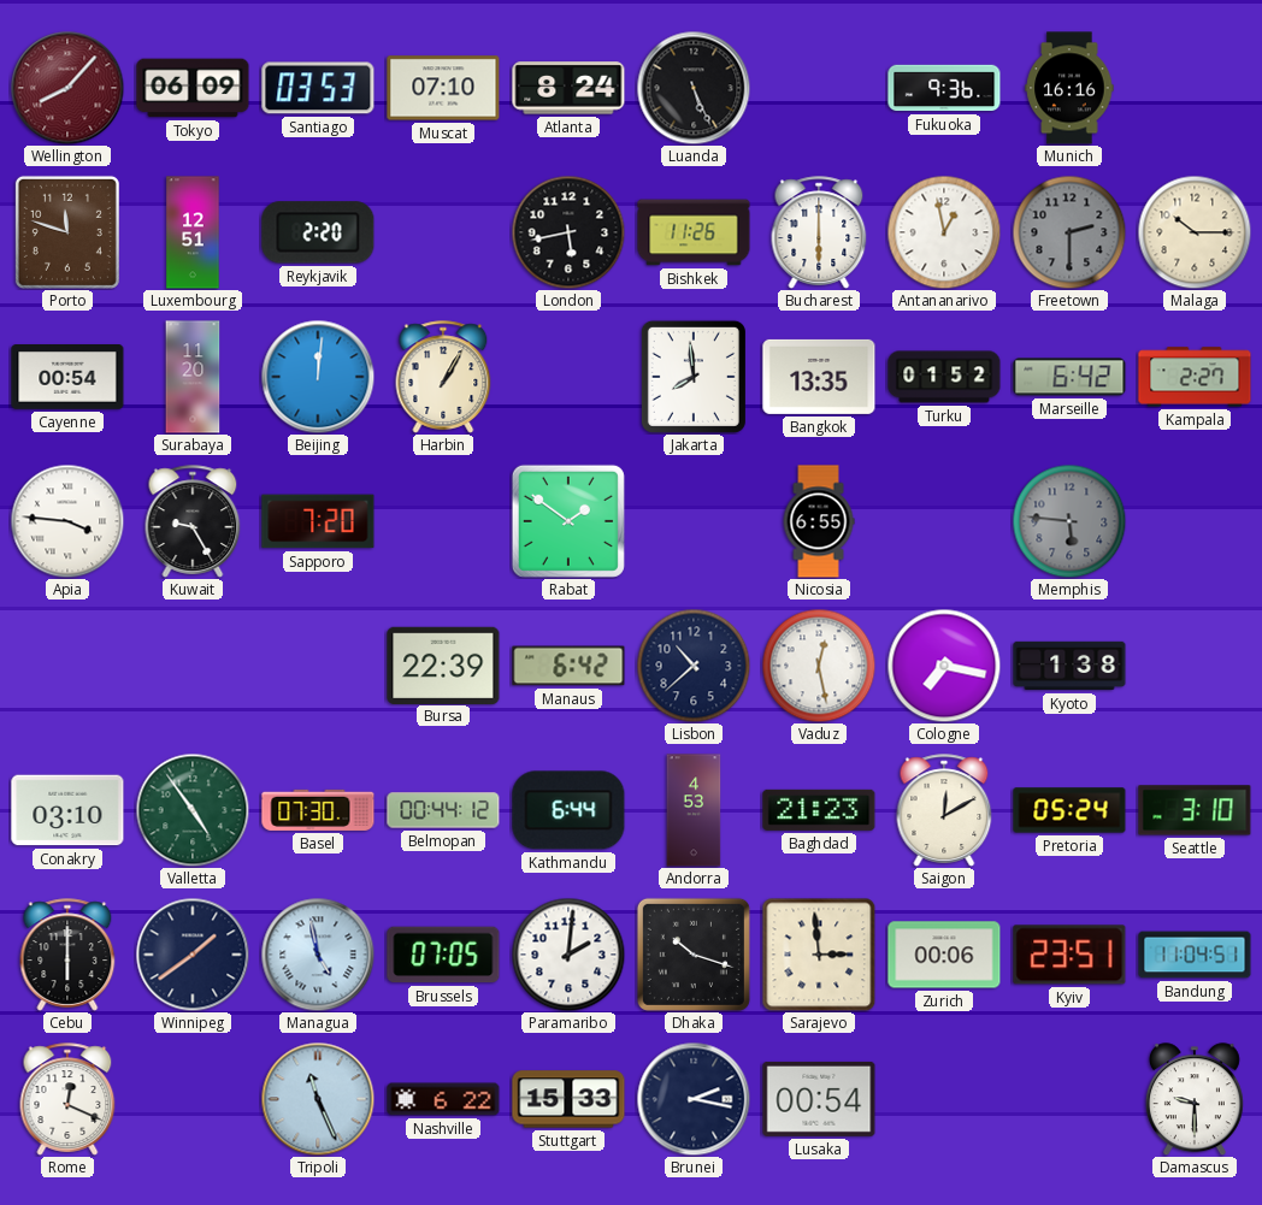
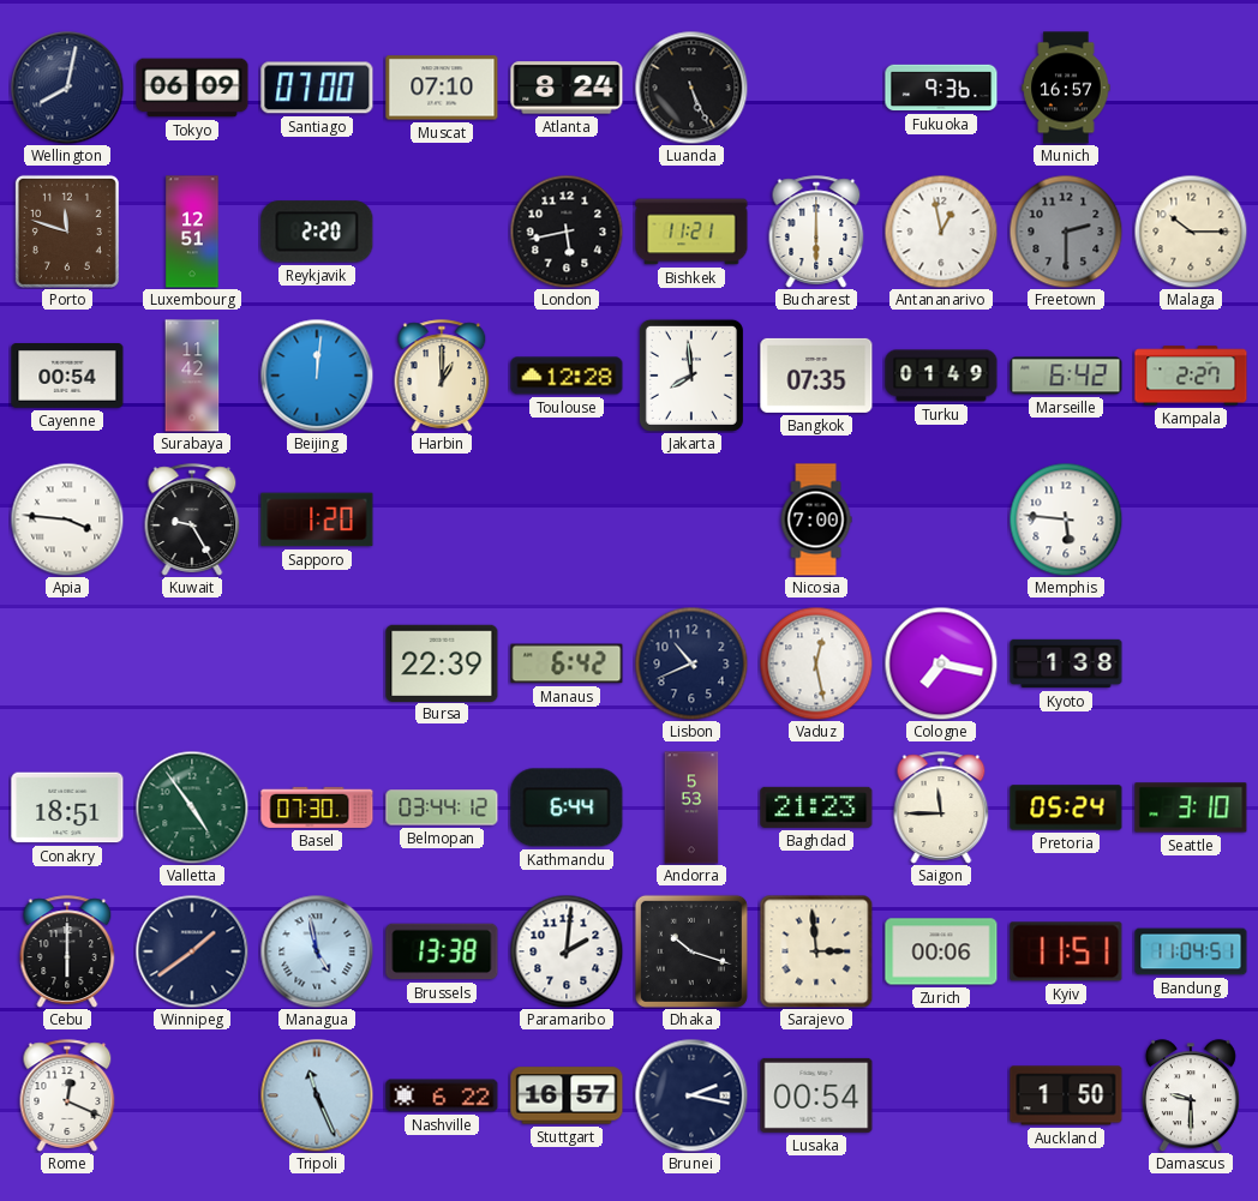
Wellington: 8:07 -> 8:02
Wellington dial: burgundy -> navy
Santiago: 03:53 -> 07:00
Munich: 16:16 -> 16:57
Bishkek: 11:26 -> 11:21
Surabaya: 11:20 -> 11:42
Harbin: 1:05 -> 1:00
Toulouse: none -> 12:28
Bangkok: 13:35 -> 07:35
Turku: 01:52 -> 01:49
Sapporo: 7:20 -> 1:20
Rabat: 1:51 -> none
Nicosia: 6:55 -> 7:00
Memphis dial: grey -> white
Lisbon: 10:38 -> 10:41
Conakry: 03:10 -> 18:51
Belmopan: 00:44 -> 03:44
Andorra: 4:53 -> 5:53
Saigon: 12:10 -> 11:45
Brussels: 07:05 -> 13:38
Kyiv: 23:51 -> 11:51
Stuttgart: 15:33 -> 16:57
Auckland: none -> 1:50
